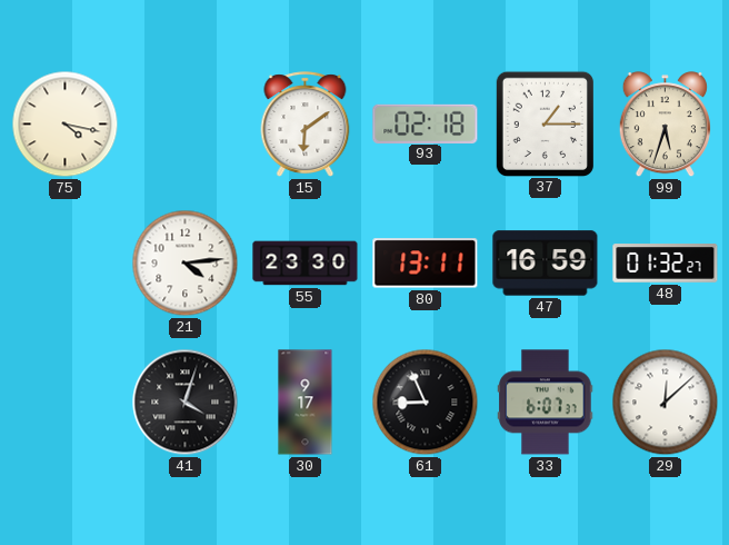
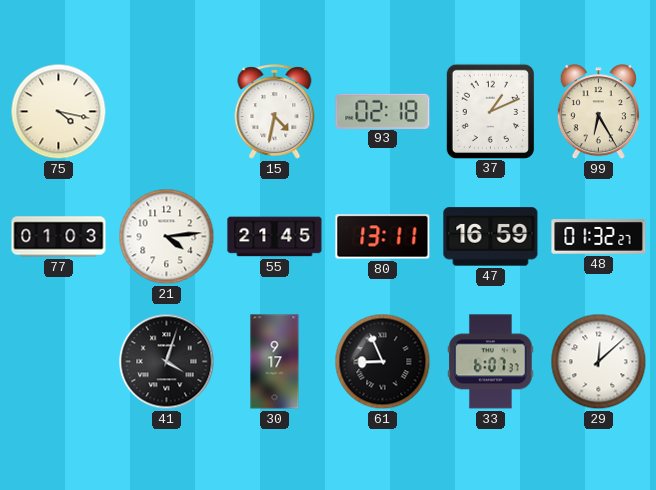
15: 6:09 -> 4:32
37: 1:15 -> 1:11
99: 5:33 -> 6:25
77: none -> 01:03
55: 23:30 -> 21:45
